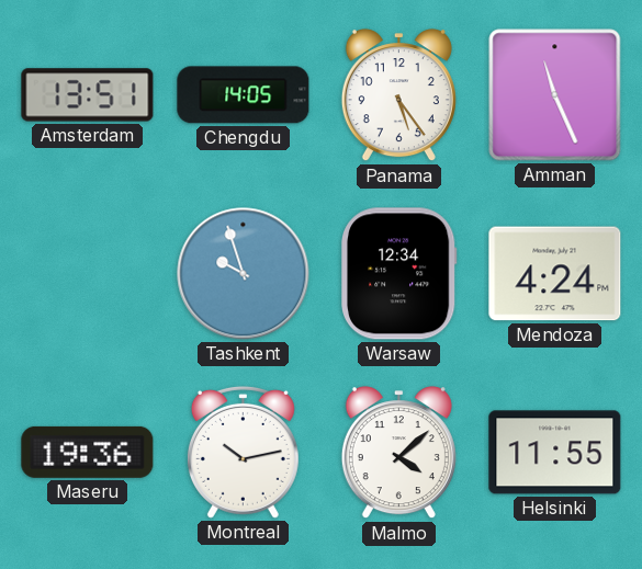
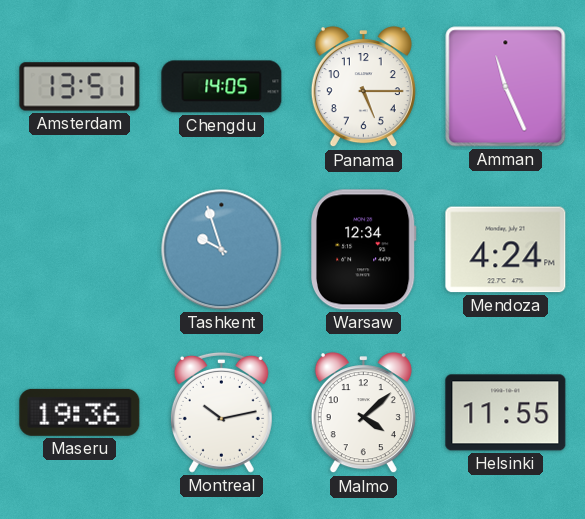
Panama: 5:24 -> 5:15
